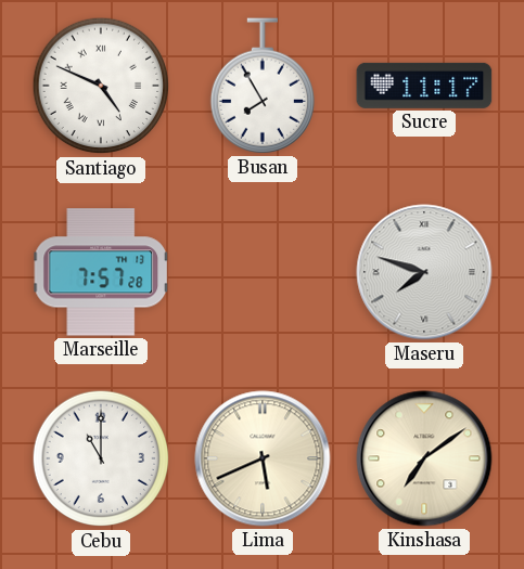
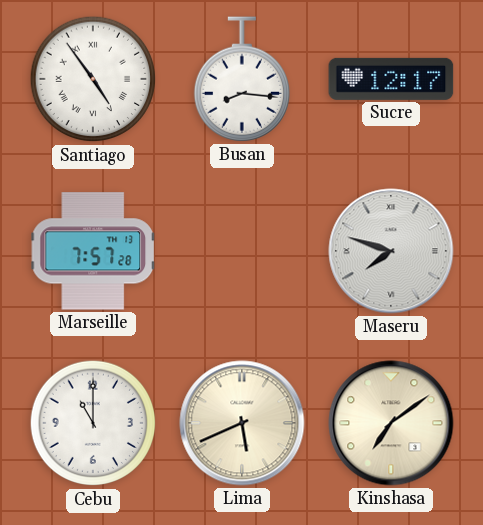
Santiago: 4:49 -> 4:54
Busan: 7:55 -> 8:16
Sucre: 11:17 -> 12:17
